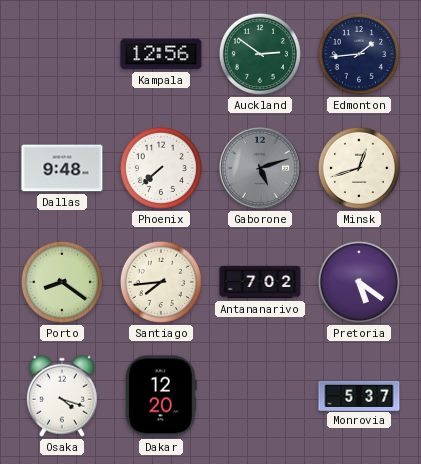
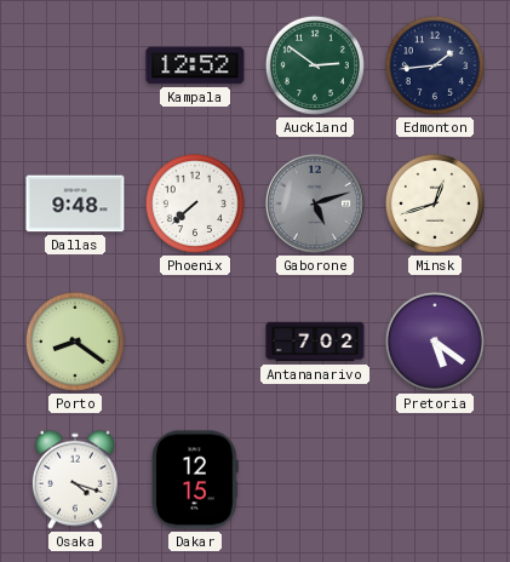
Kampala: 12:56 -> 12:52
Santiago: 7:44 -> none
Dakar: 12:20 -> 12:15
Monrovia: 5:37 -> none
